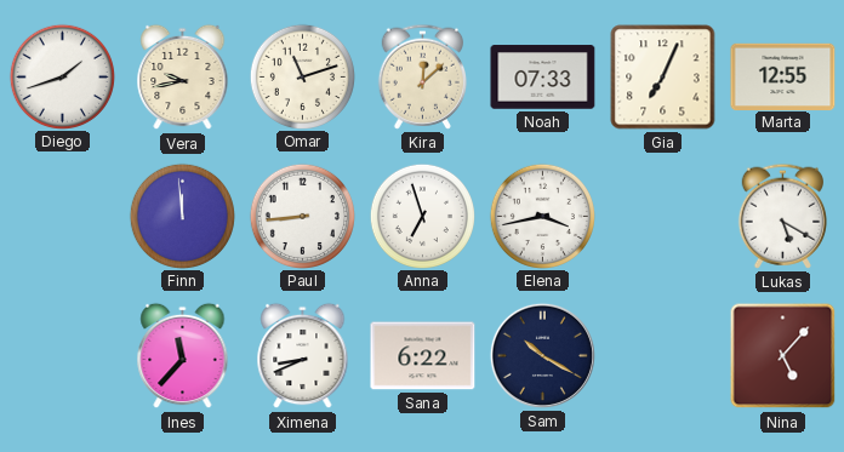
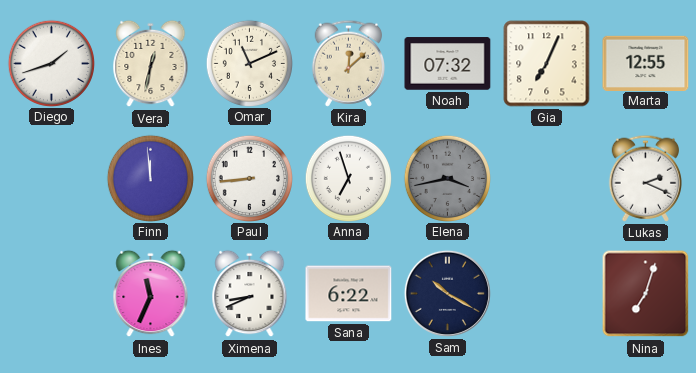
Vera: 9:43 -> 12:32
Omar: 11:12 -> 11:11
Noah: 07:33 -> 07:32
Elena dial: white -> grey
Lukas: 5:20 -> 2:19
Ines: 11:37 -> 11:34
Nina: 5:07 -> 7:03
